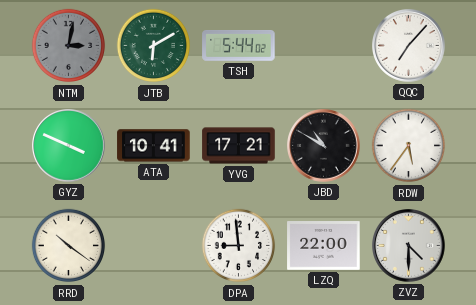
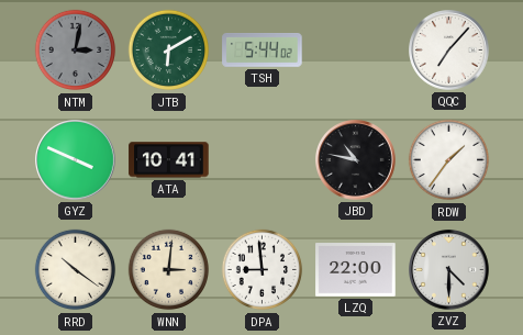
YVG: 17:21 -> none
JBD: 10:50 -> 10:47
RDW: 5:36 -> 1:36
WNN: none -> 3:01
